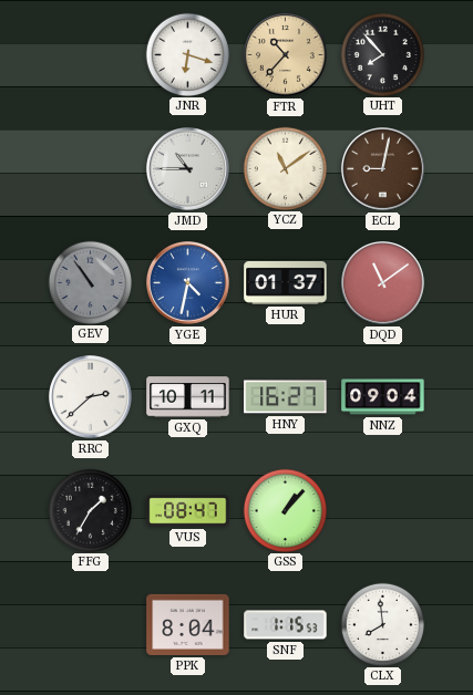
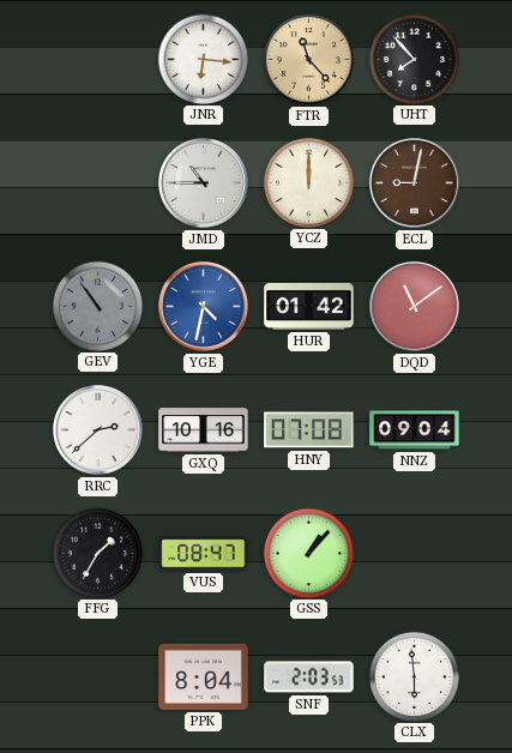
JNR: 6:18 -> 6:16
FTR: 10:37 -> 11:23
YCZ: 11:09 -> 12:00
HUR: 01:37 -> 01:42
GXQ: 10:11 -> 10:16
HNY: 16:27 -> 07:08
SNF: 1:15 -> 2:03
CLX: 7:59 -> 5:59
